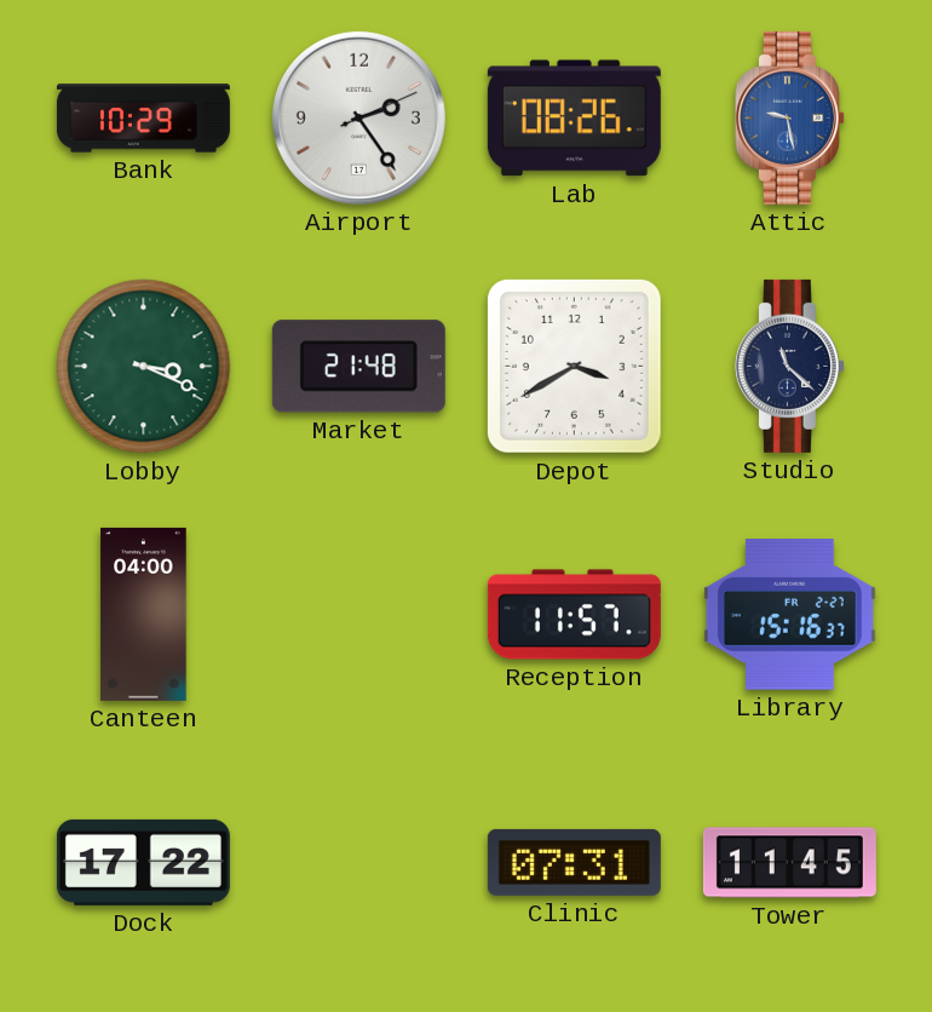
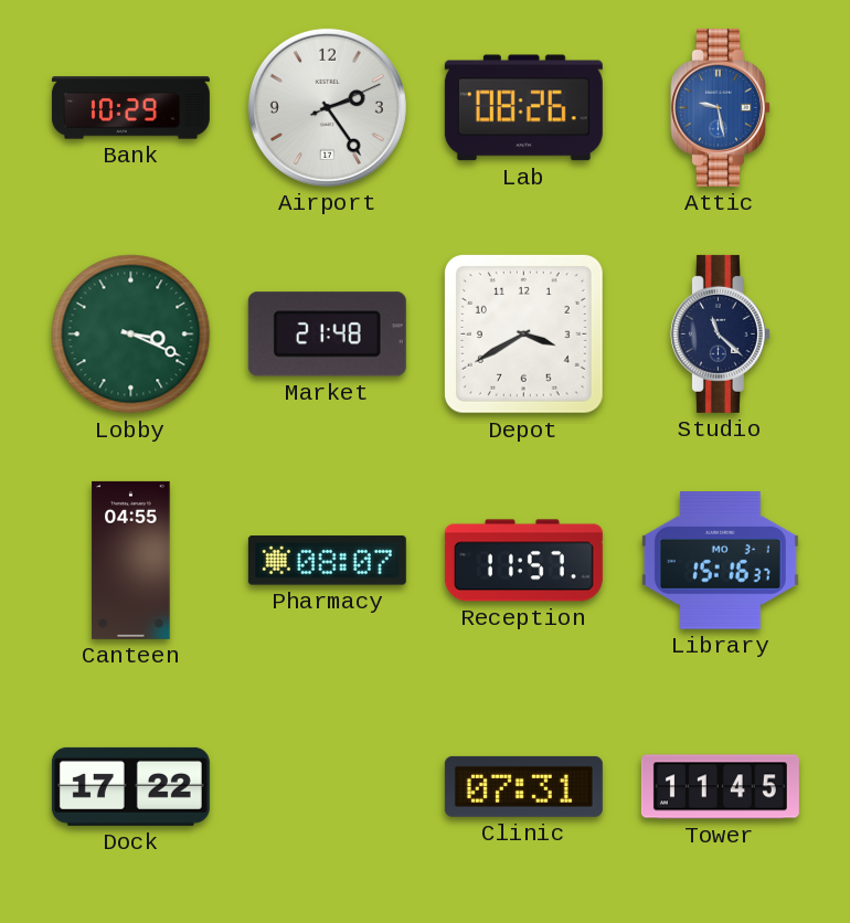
Canteen: 04:00 -> 04:55
Pharmacy: none -> 08:07
Library date: FR 2-27 -> MO 3-1
